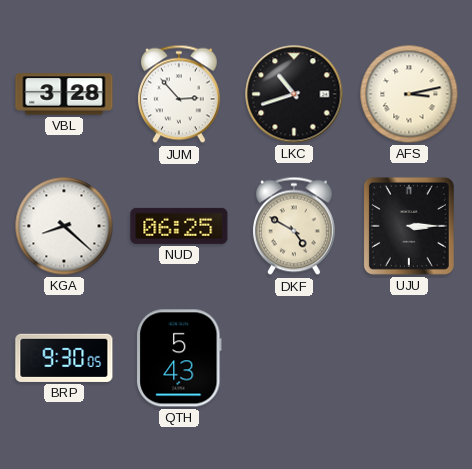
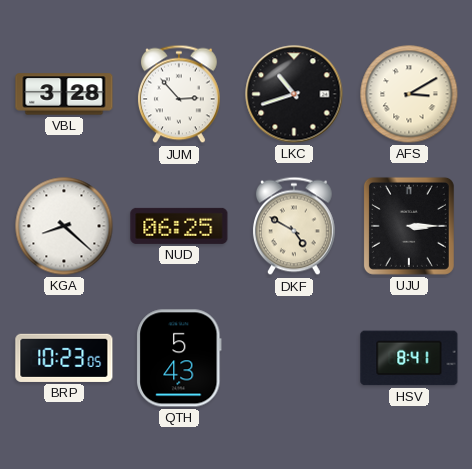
AFS: 3:13 -> 3:10
BRP: 9:30 -> 10:23
HSV: none -> 8:41
